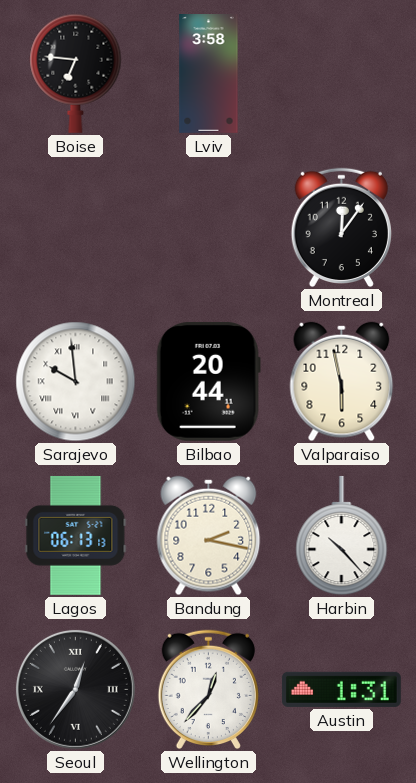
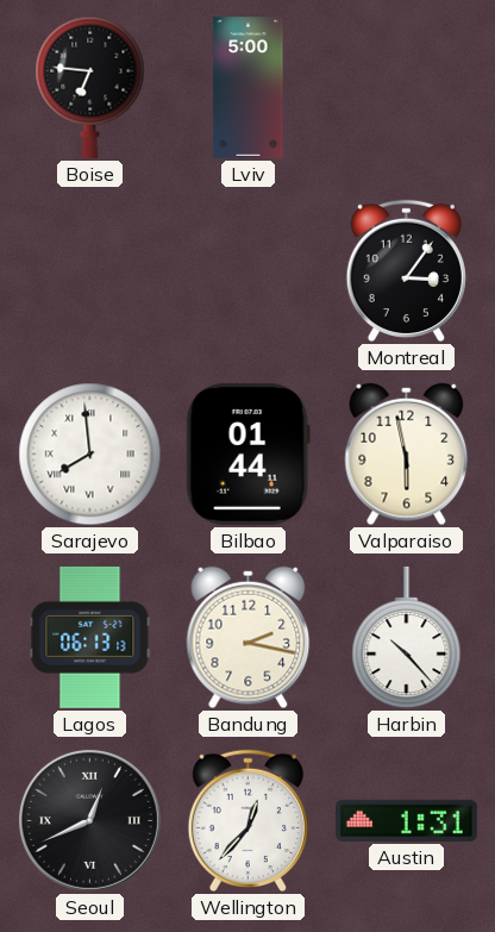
Lviv: 3:58 -> 5:00
Montreal: 12:06 -> 3:06
Sarajevo: 9:59 -> 7:59
Bilbao: 20:44 -> 01:44
Seoul: 12:36 -> 12:41
